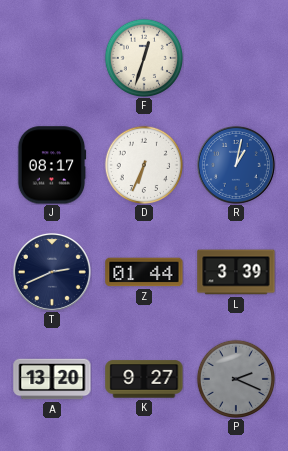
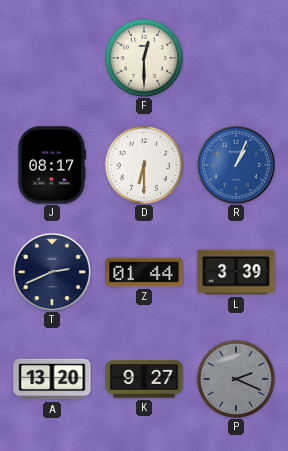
F: 12:33 -> 12:30
D: 6:34 -> 6:30
R: 1:02 -> 1:04
